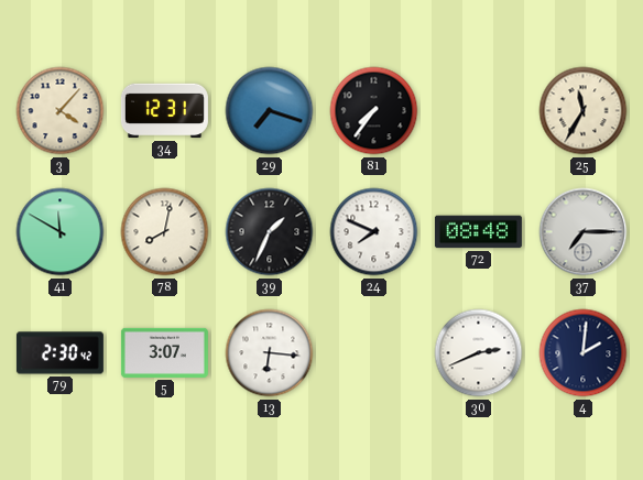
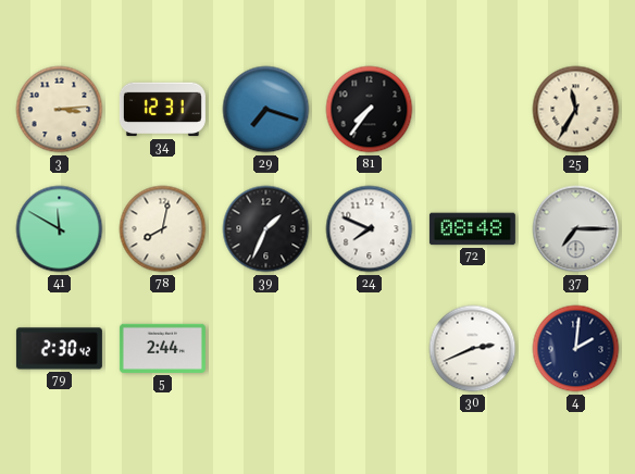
3: 4:07 -> 3:14
5: 3:07 -> 2:44
13: 6:16 -> none
